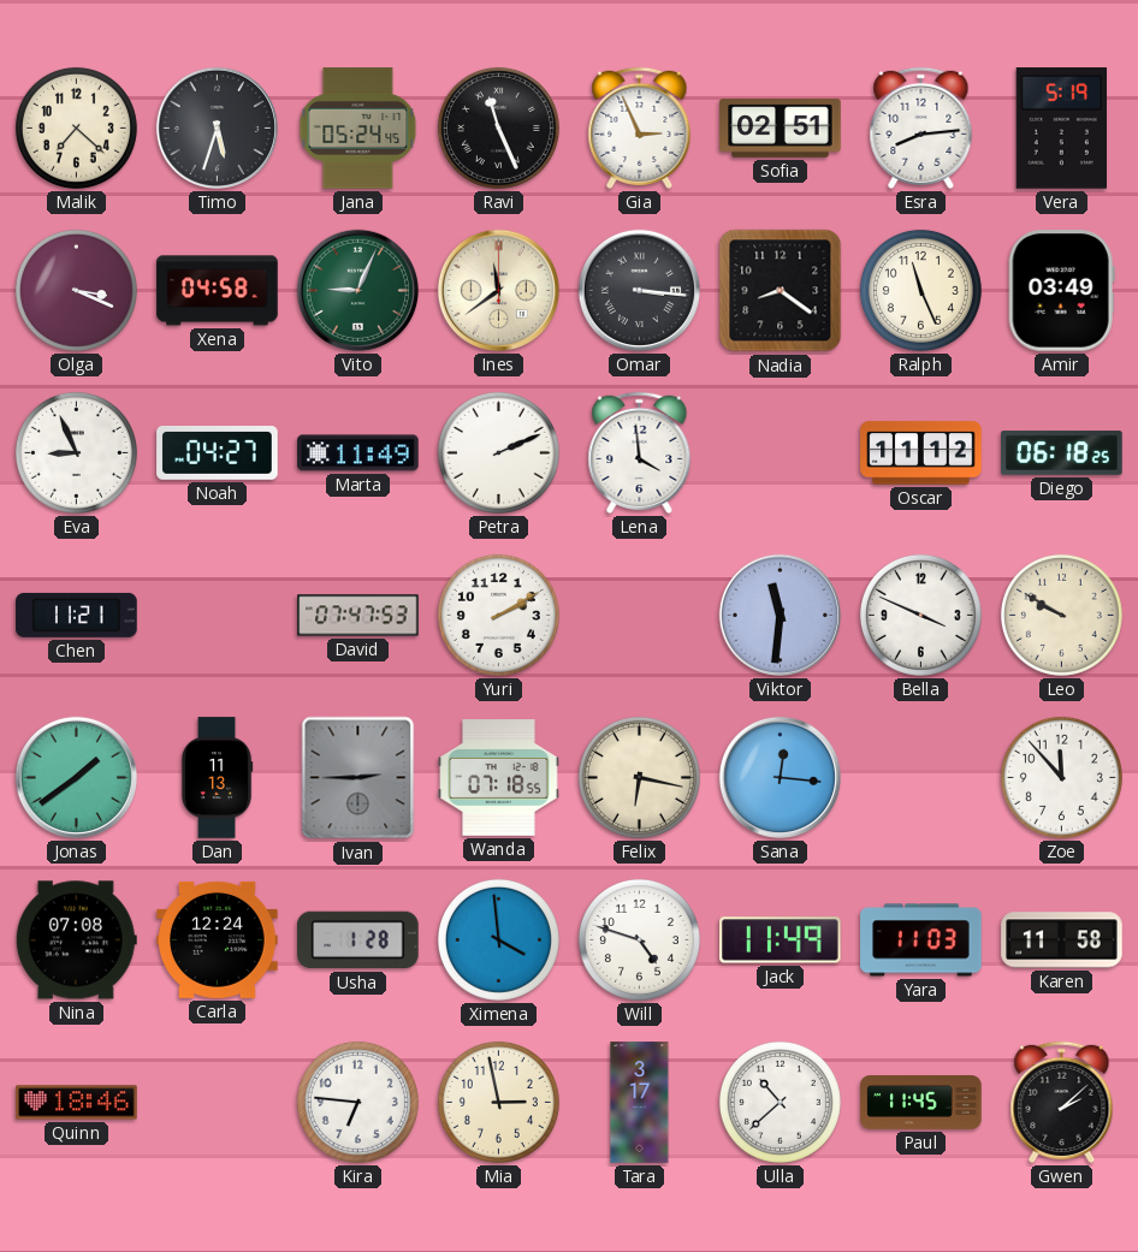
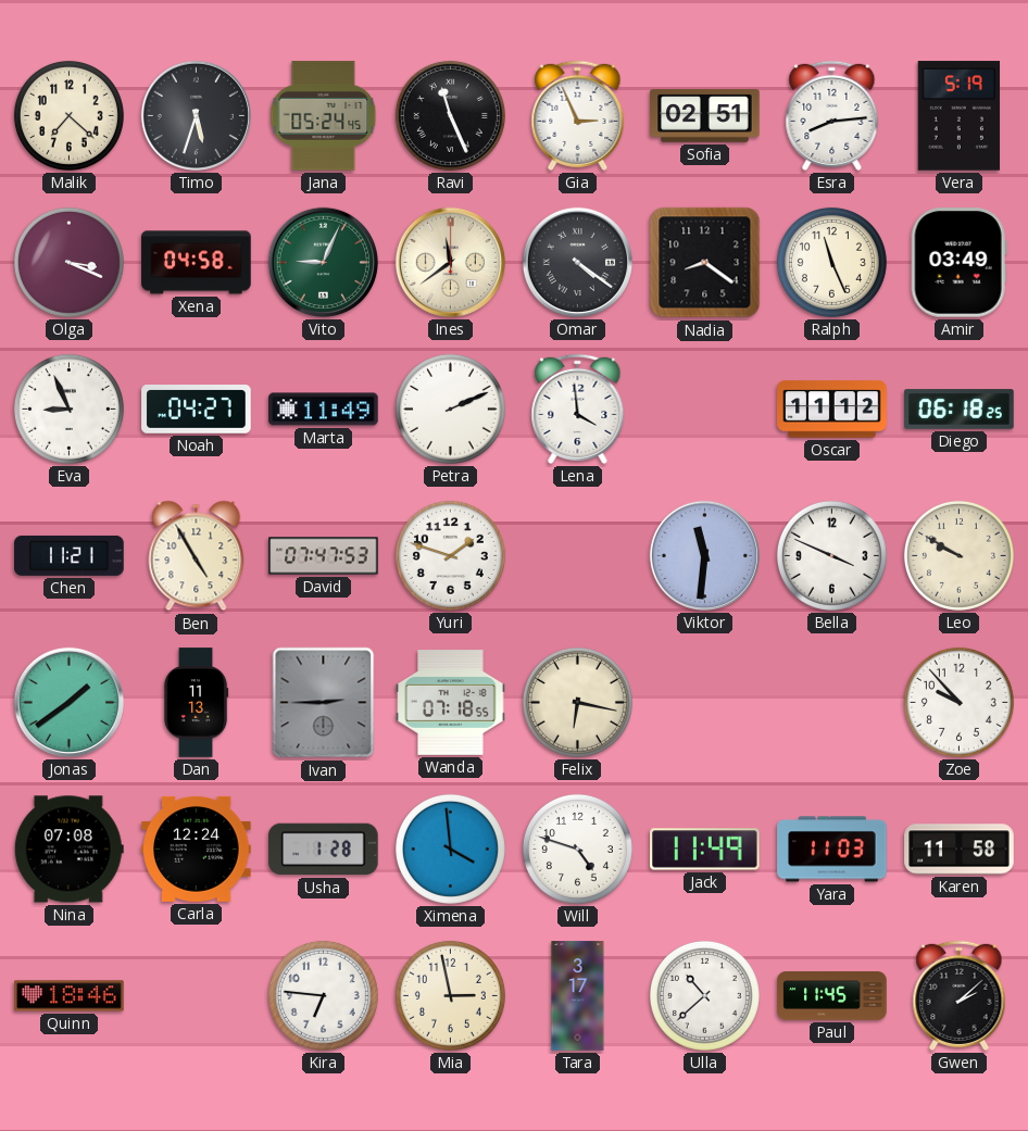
Omar: 3:16 -> 4:21
Ben: none -> 4:55
Yuri: 2:10 -> 1:48
Sana: 12:16 -> none
Zoe: 11:53 -> 9:53
